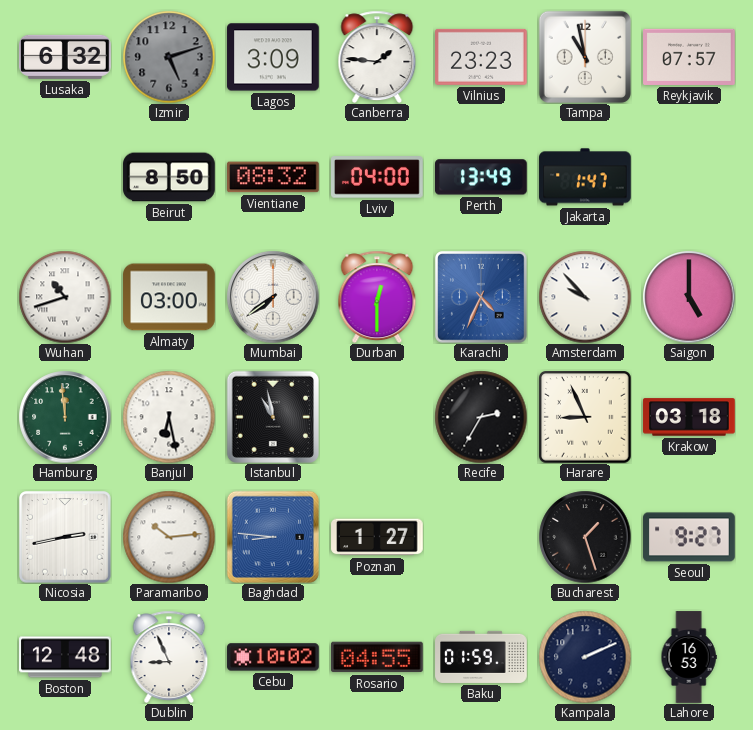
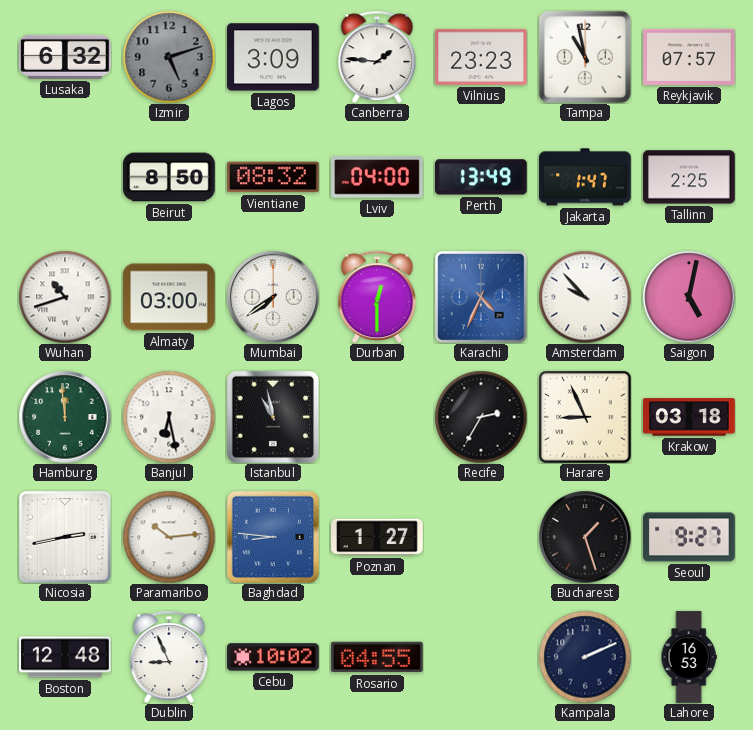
Tallinn: none -> 2:25
Saigon: 5:00 -> 5:02
Baku: 01:59 -> none
